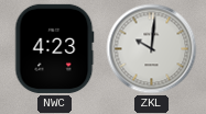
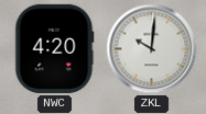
NWC: 4:23 -> 4:20
